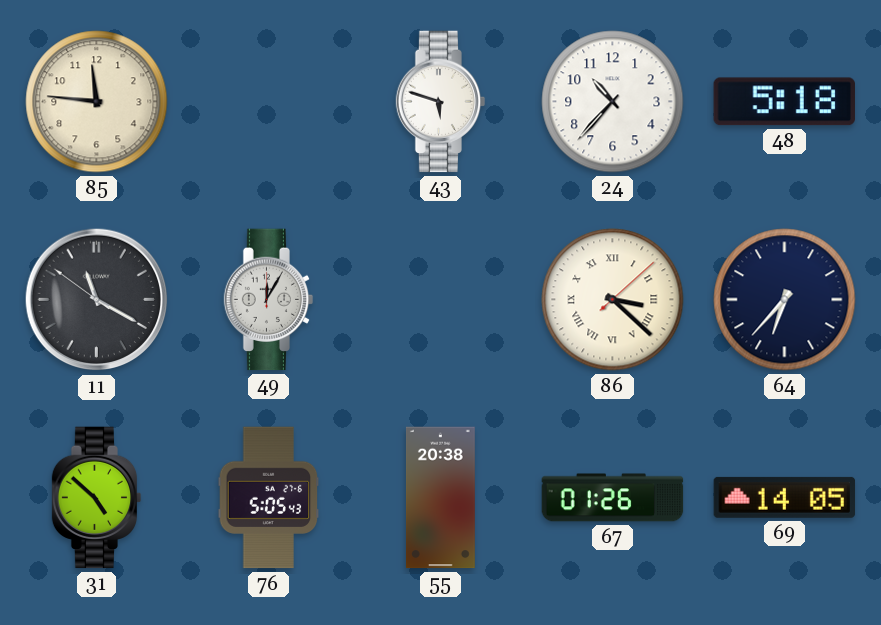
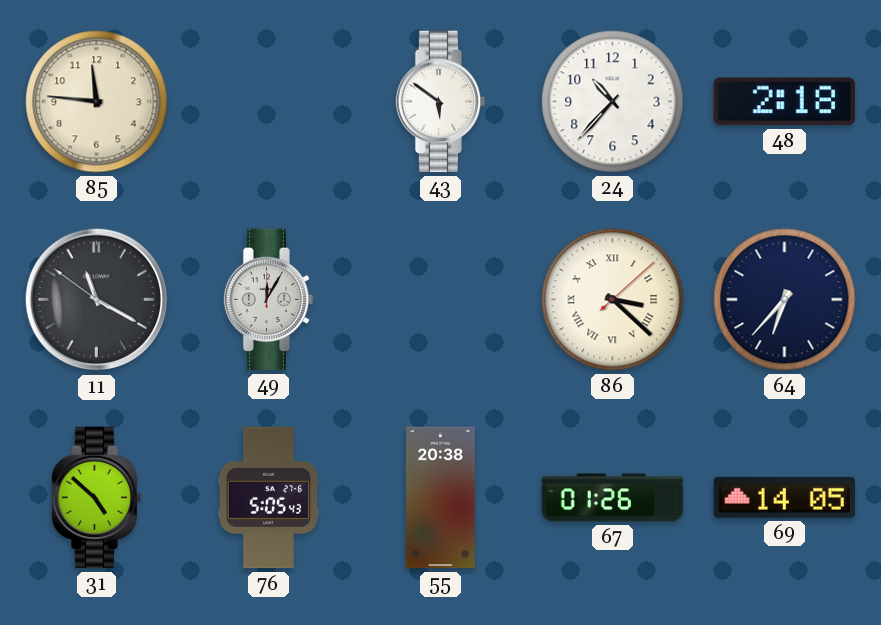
43: 5:48 -> 5:51
48: 5:18 -> 2:18
